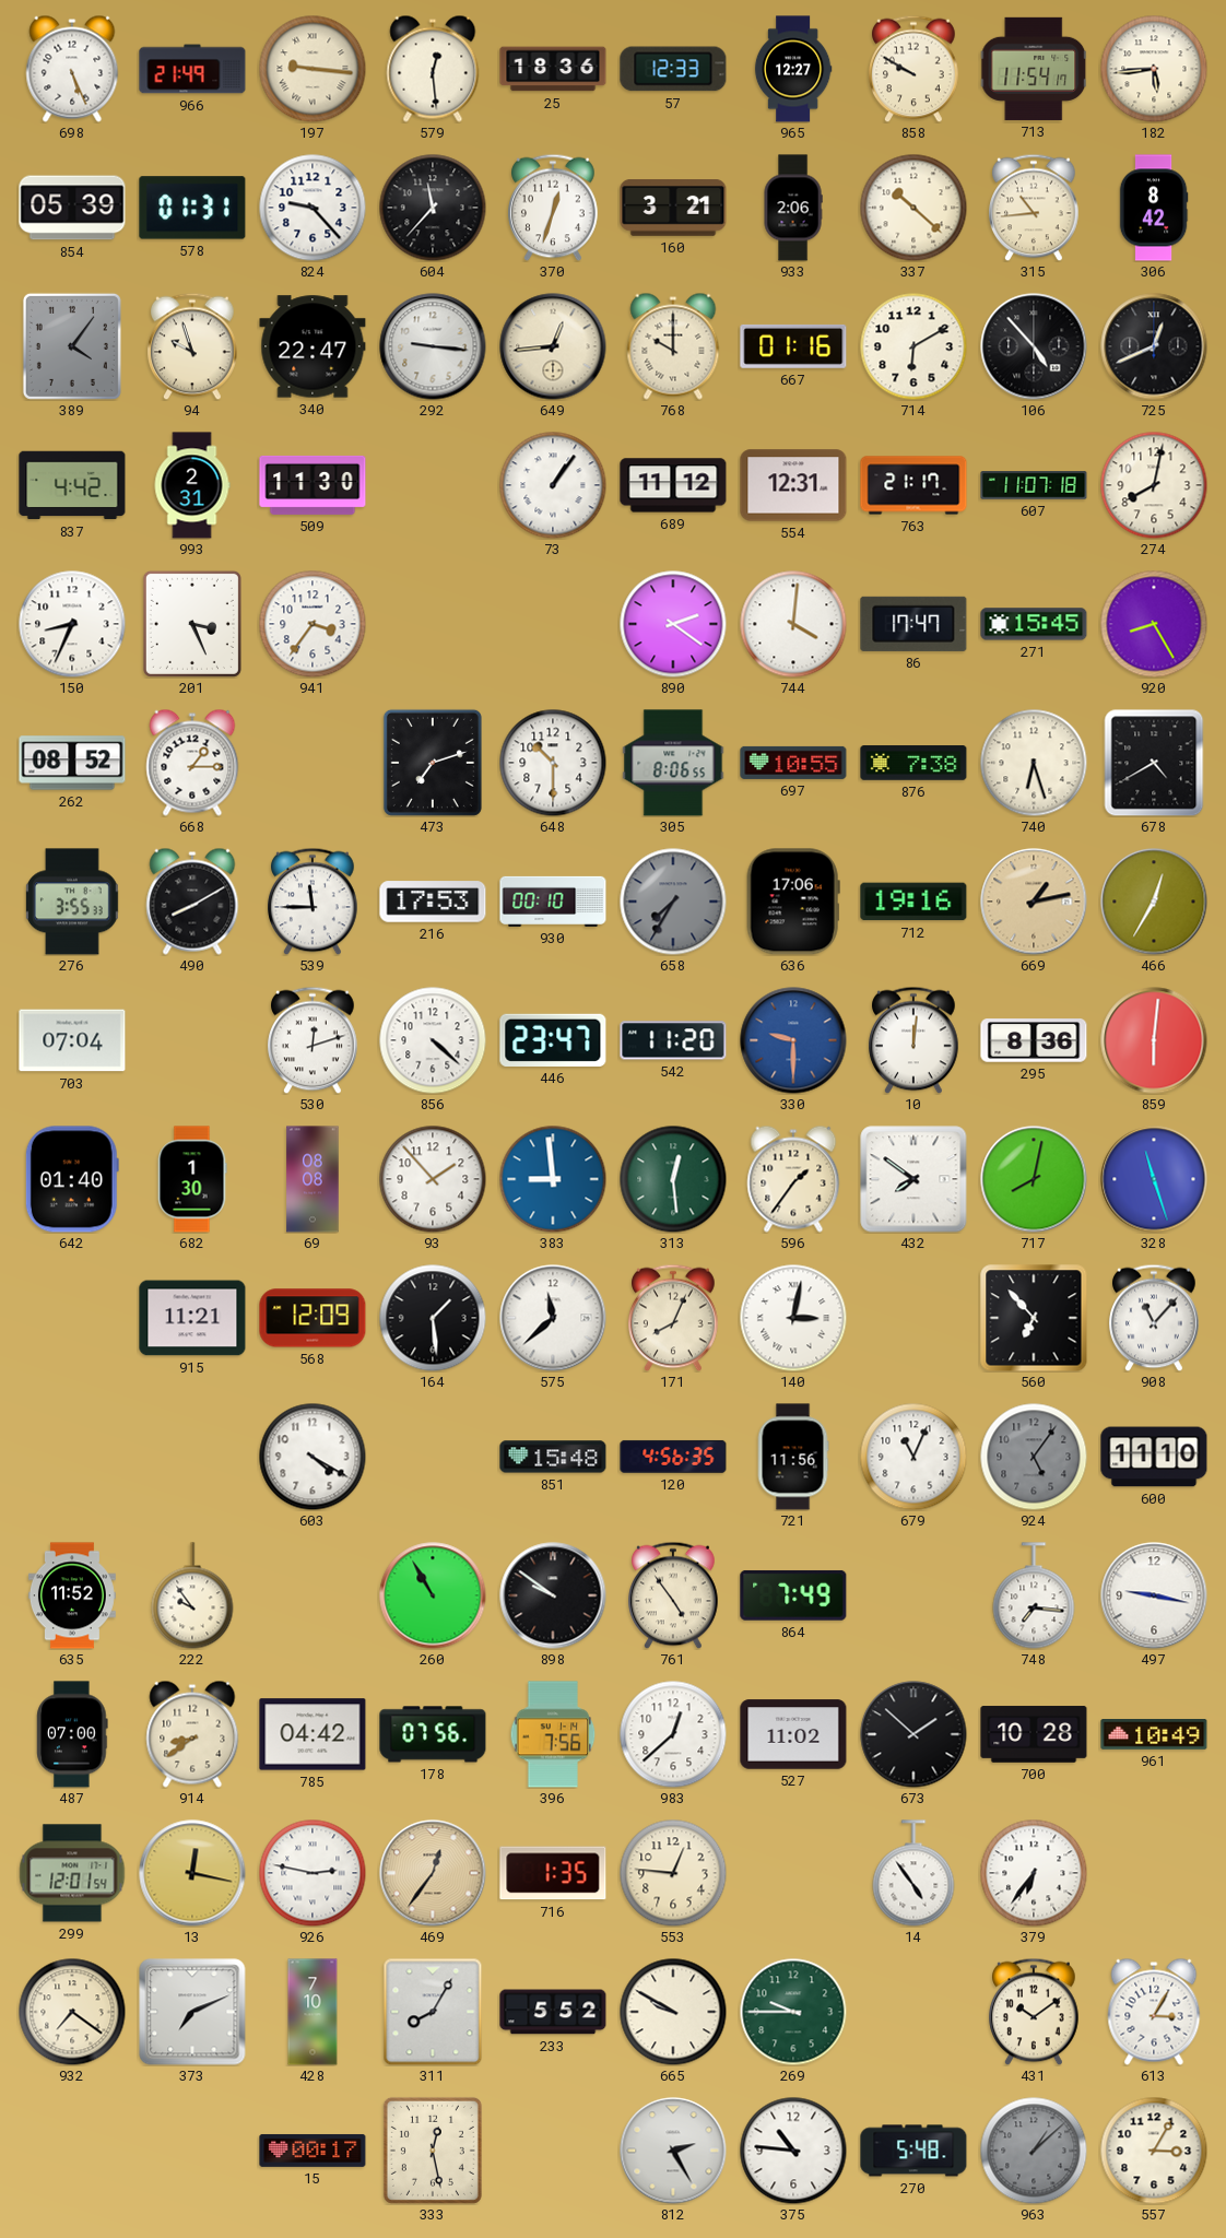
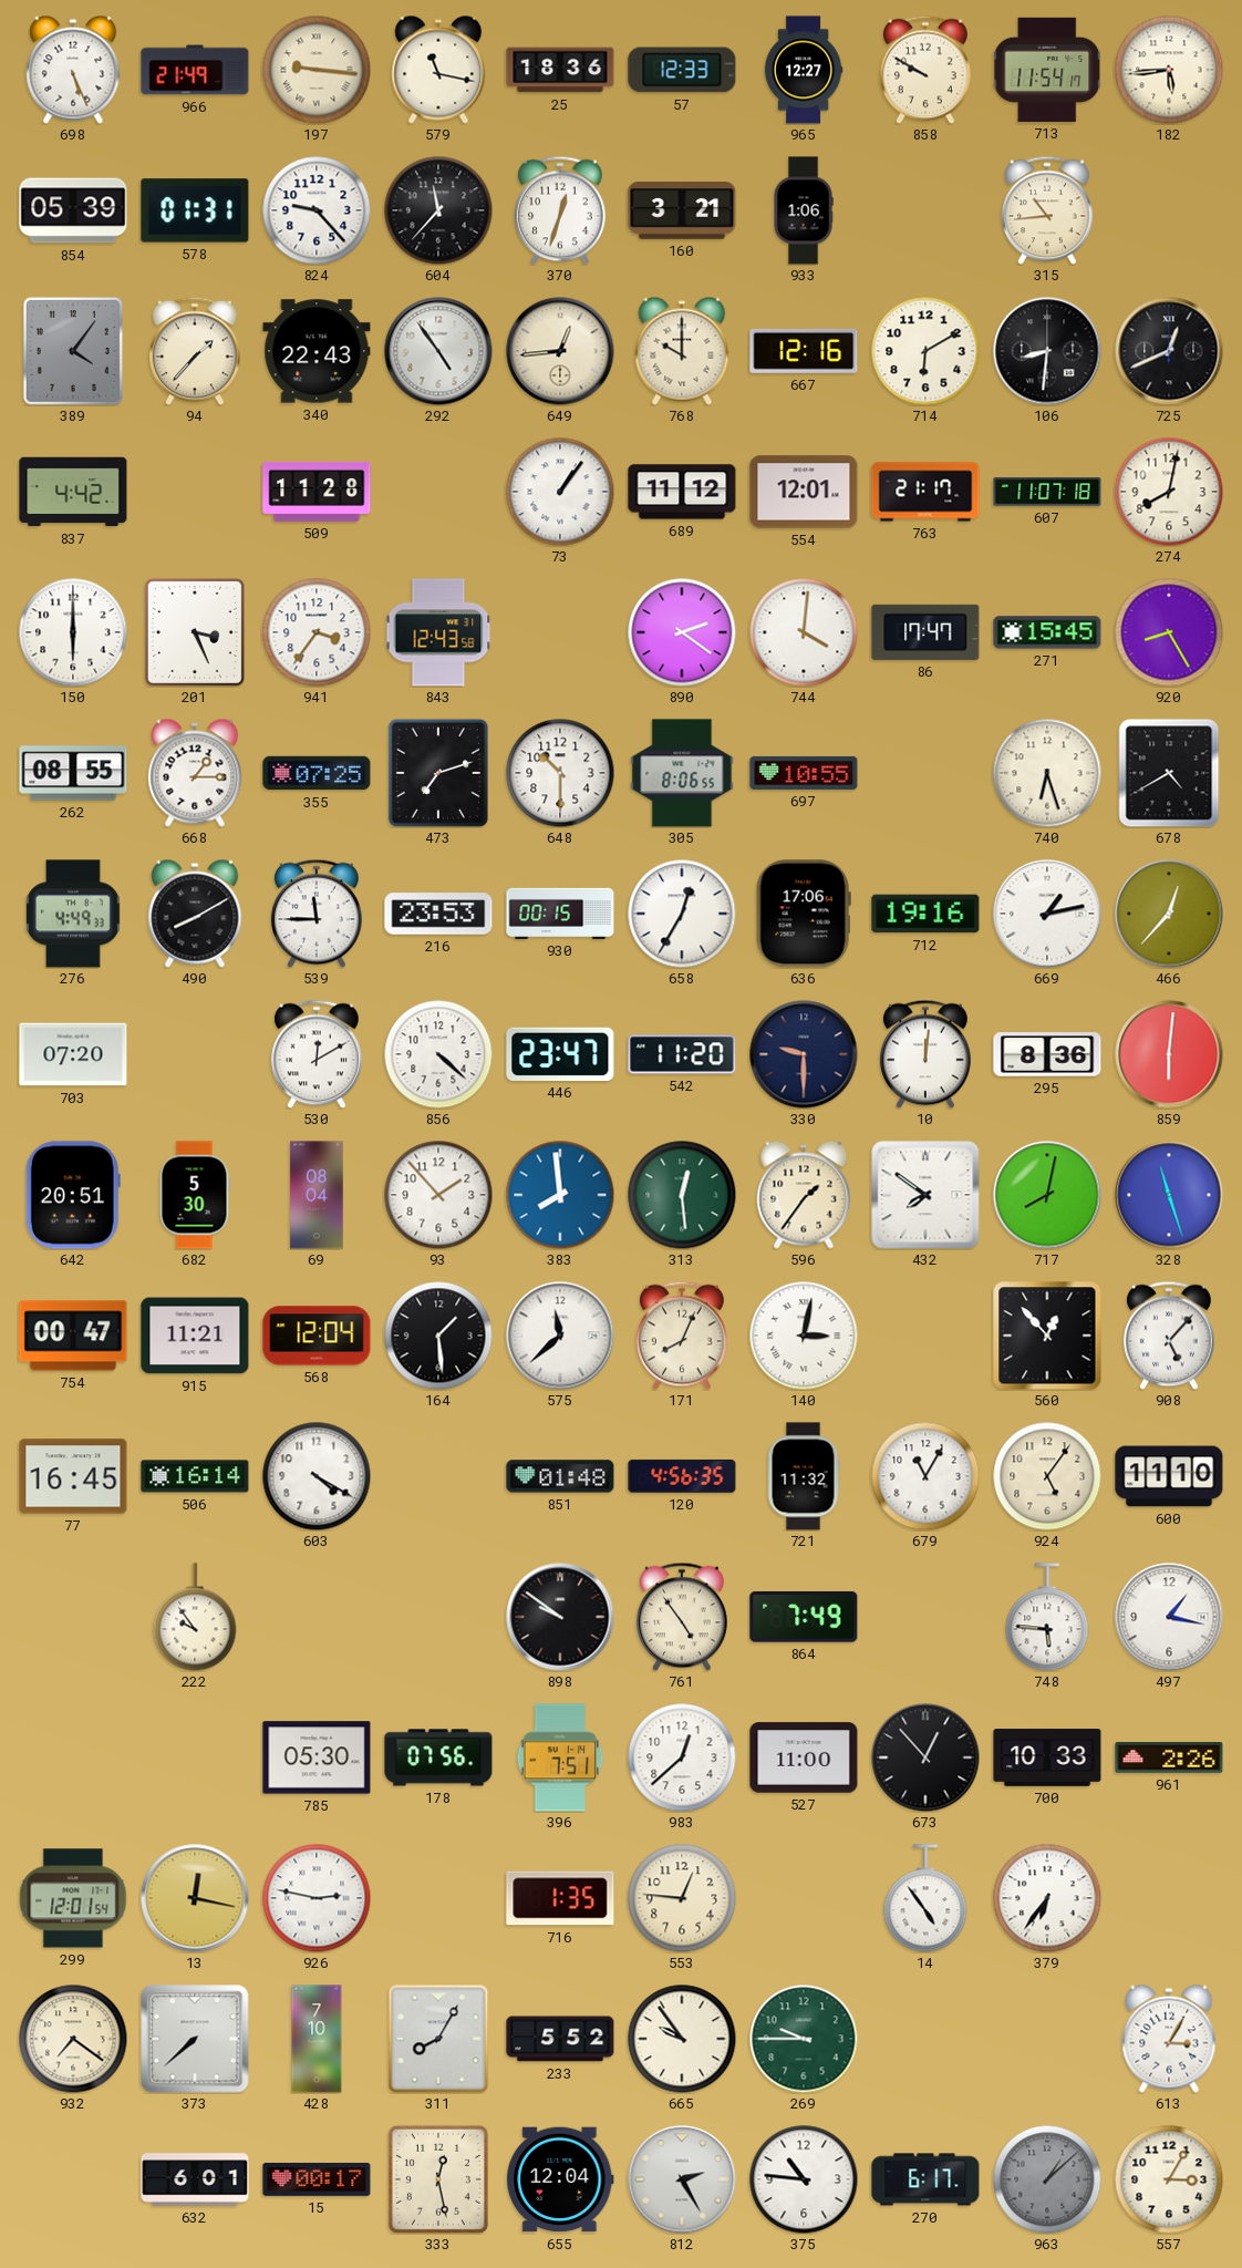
579: 12:29 -> 11:17
933: 2:06 -> 1:06
337: 10:22 -> none
306: 8:42 -> none
94: 9:57 -> 1:37
340: 22:47 -> 22:43
292: 9:16 -> 4:54
667: 01:16 -> 12:16
106: 4:53 -> 8:31
993: 2:31 -> none
509: 11:30 -> 11:28
554: 12:31 -> 12:01
150: 8:34 -> 6:00
843: none -> 12:43
262: 08:52 -> 08:55
355: none -> 07:25
876: 7:38 -> none
276: 3:55 -> 4:49
216: 17:53 -> 23:53
930: 00:10 -> 00:15
658: 7:35 -> 12:35
658 dial: grey -> white
669 dial: champagne -> white
466: 12:35 -> 12:37
703: 07:04 -> 07:20
530: 12:12 -> 12:10
330 dial: blue -> navy
642: 01:40 -> 20:51
682: 1:30 -> 5:30
69: 08:08 -> 08:04
383: 8:59 -> 7:59
754: none -> 00:47
568: 12:09 -> 12:04
560: 6:53 -> 12:53
908: 11:07 -> 5:07
77: none -> 16:45
506: none -> 16:14
851: 15:48 -> 01:48
721: 11:56 -> 11:32
679: 11:04 -> 11:05
924 dial: grey -> cream
635: 11:52 -> none
260: 10:55 -> none
748: 7:16 -> 5:46
497: 9:17 -> 1:17
487: 07:00 -> none
914: 8:39 -> none
785: 04:42 -> 05:30
396: 7:56 -> 7:51
527: 11:02 -> 11:00
673: 1:52 -> 12:53
700: 10:28 -> 10:33
961: 10:49 -> 2:26
469: 12:36 -> none
373: 7:11 -> 7:38
665: 9:50 -> 9:54
431: 10:09 -> none
632: none -> 6:01
655: none -> 12:04
270: 5:48 -> 6:17
